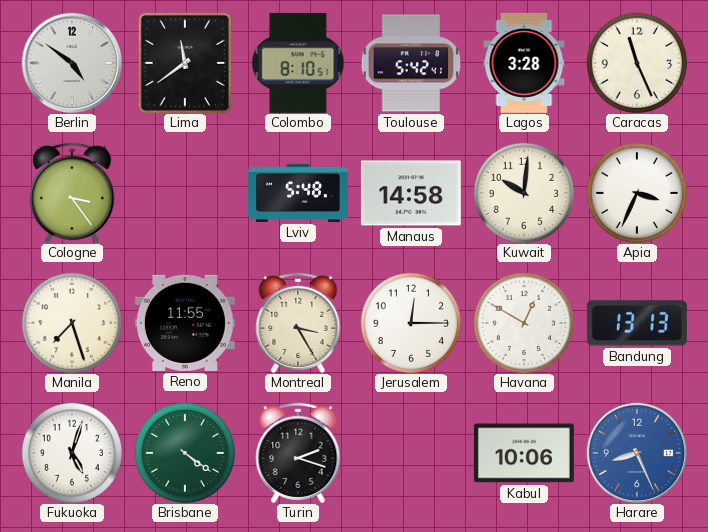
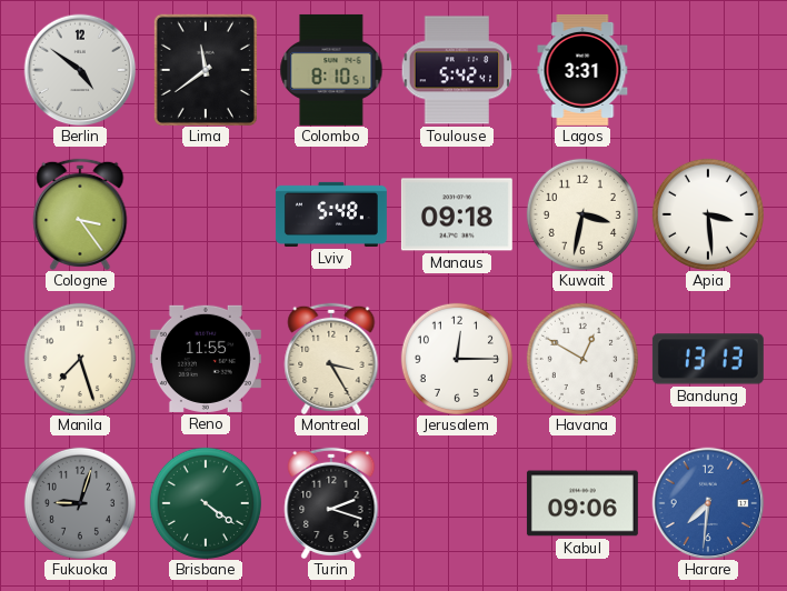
Lagos: 3:28 -> 3:31
Caracas: 11:26 -> none
Manaus: 14:58 -> 09:18
Kuwait: 10:01 -> 3:32
Apia: 3:34 -> 3:29
Fukuoka: 5:03 -> 9:03
Fukuoka dial: white -> grey
Kabul: 10:06 -> 09:06
Harare: 8:26 -> 7:31
